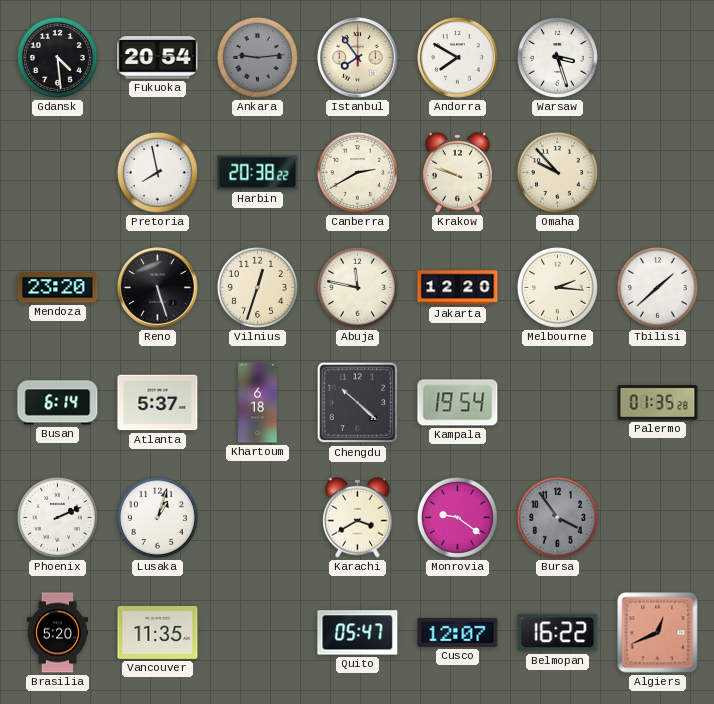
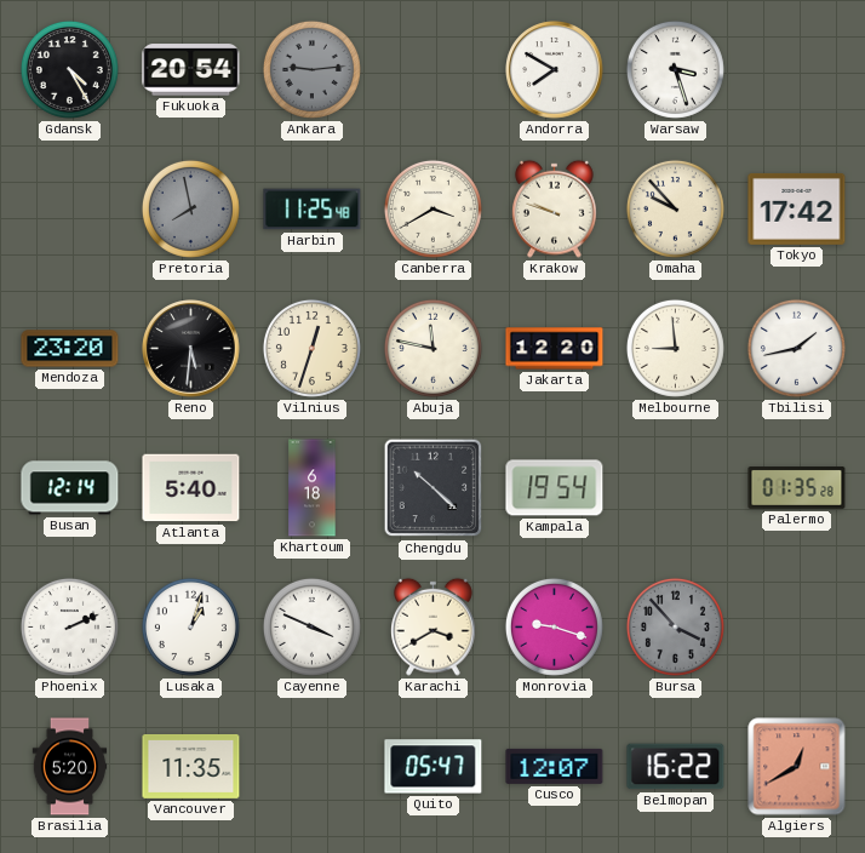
Gdansk: 4:29 -> 4:25
Istanbul: 7:54 -> none
Pretoria dial: white -> grey
Harbin: 20:38 -> 11:25
Canberra: 2:40 -> 3:40
Tokyo: none -> 17:42
Reno: 5:27 -> 5:31
Melbourne: 2:16 -> 8:59
Tbilisi: 1:38 -> 1:43
Busan: 6:14 -> 12:14
Atlanta: 5:37 -> 5:40
Cayenne: none -> 3:49
Monrovia: 9:21 -> 9:18
Bursa: 3:54 -> 3:53
Algiers: 12:41 -> 12:40
